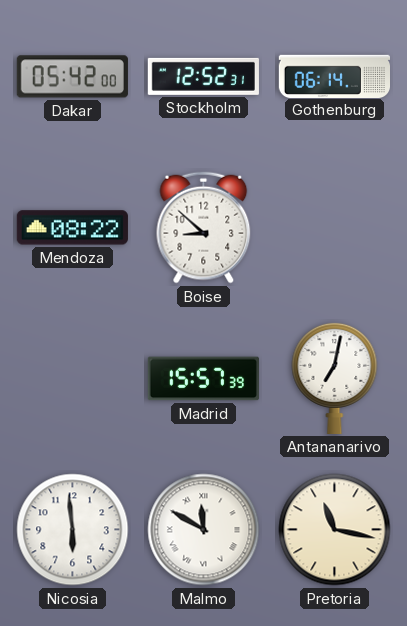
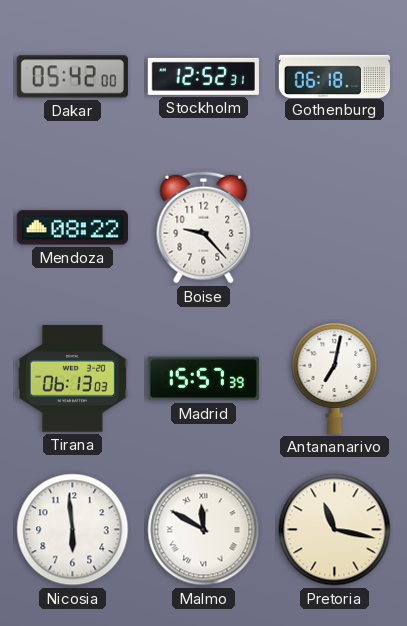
Gothenburg: 06:14 -> 06:18
Boise: 8:52 -> 9:23
Tirana: none -> 06:13
